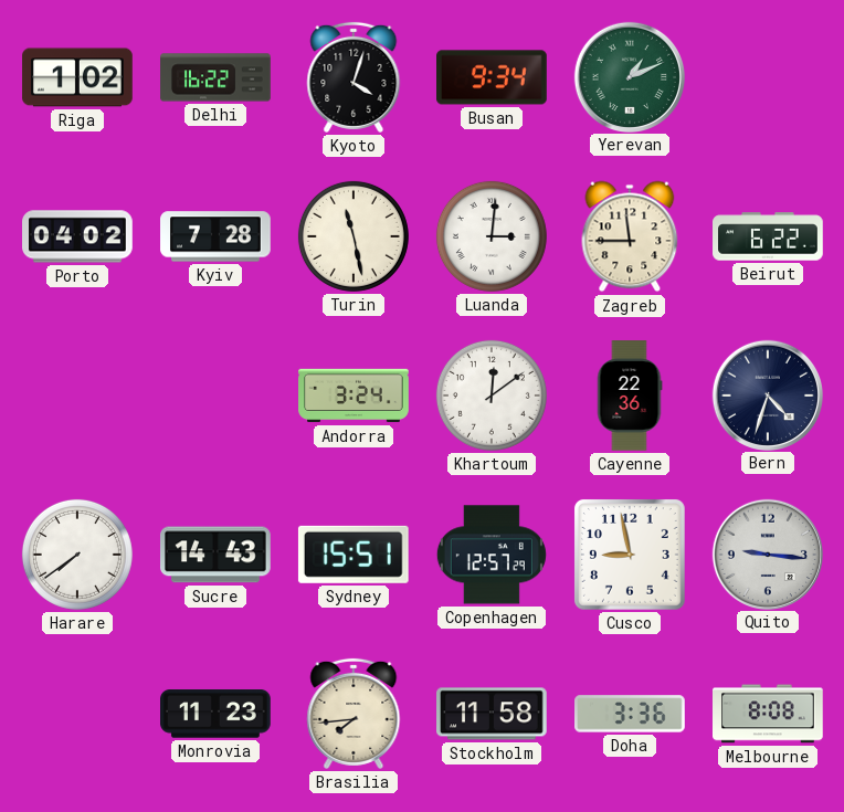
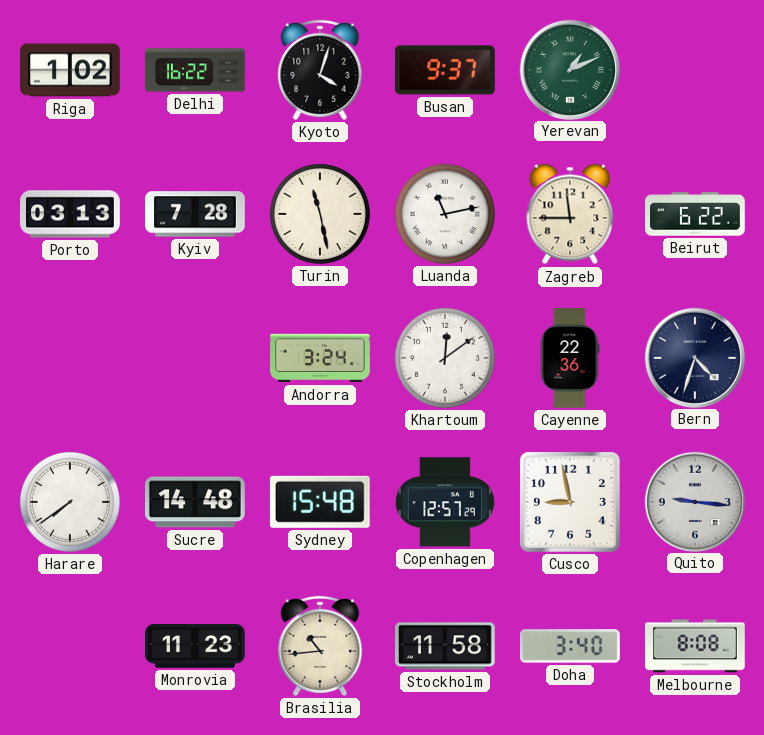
Busan: 9:34 -> 9:37
Porto: 04:02 -> 03:13
Luanda: 3:01 -> 11:13
Sucre: 14:43 -> 14:48
Sydney: 15:51 -> 15:48
Brasilia: 7:44 -> 10:44
Doha: 3:36 -> 3:40
